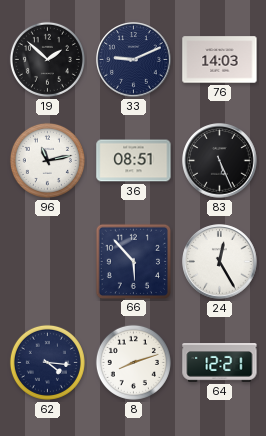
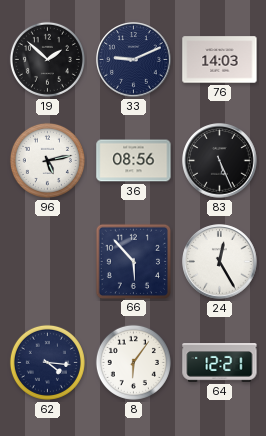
96: 11:13 -> 5:13
36: 08:51 -> 08:56
8: 8:12 -> 6:06
